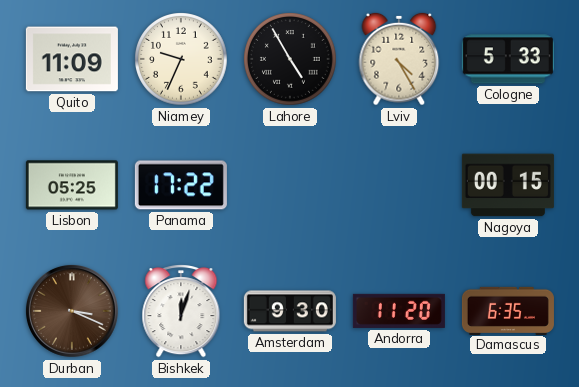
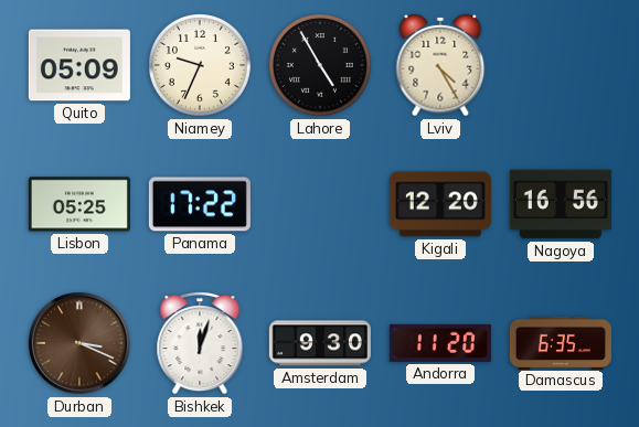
Quito: 11:09 -> 05:09
Cologne: 5:33 -> none
Kigali: none -> 12:20
Nagoya: 00:15 -> 16:56
